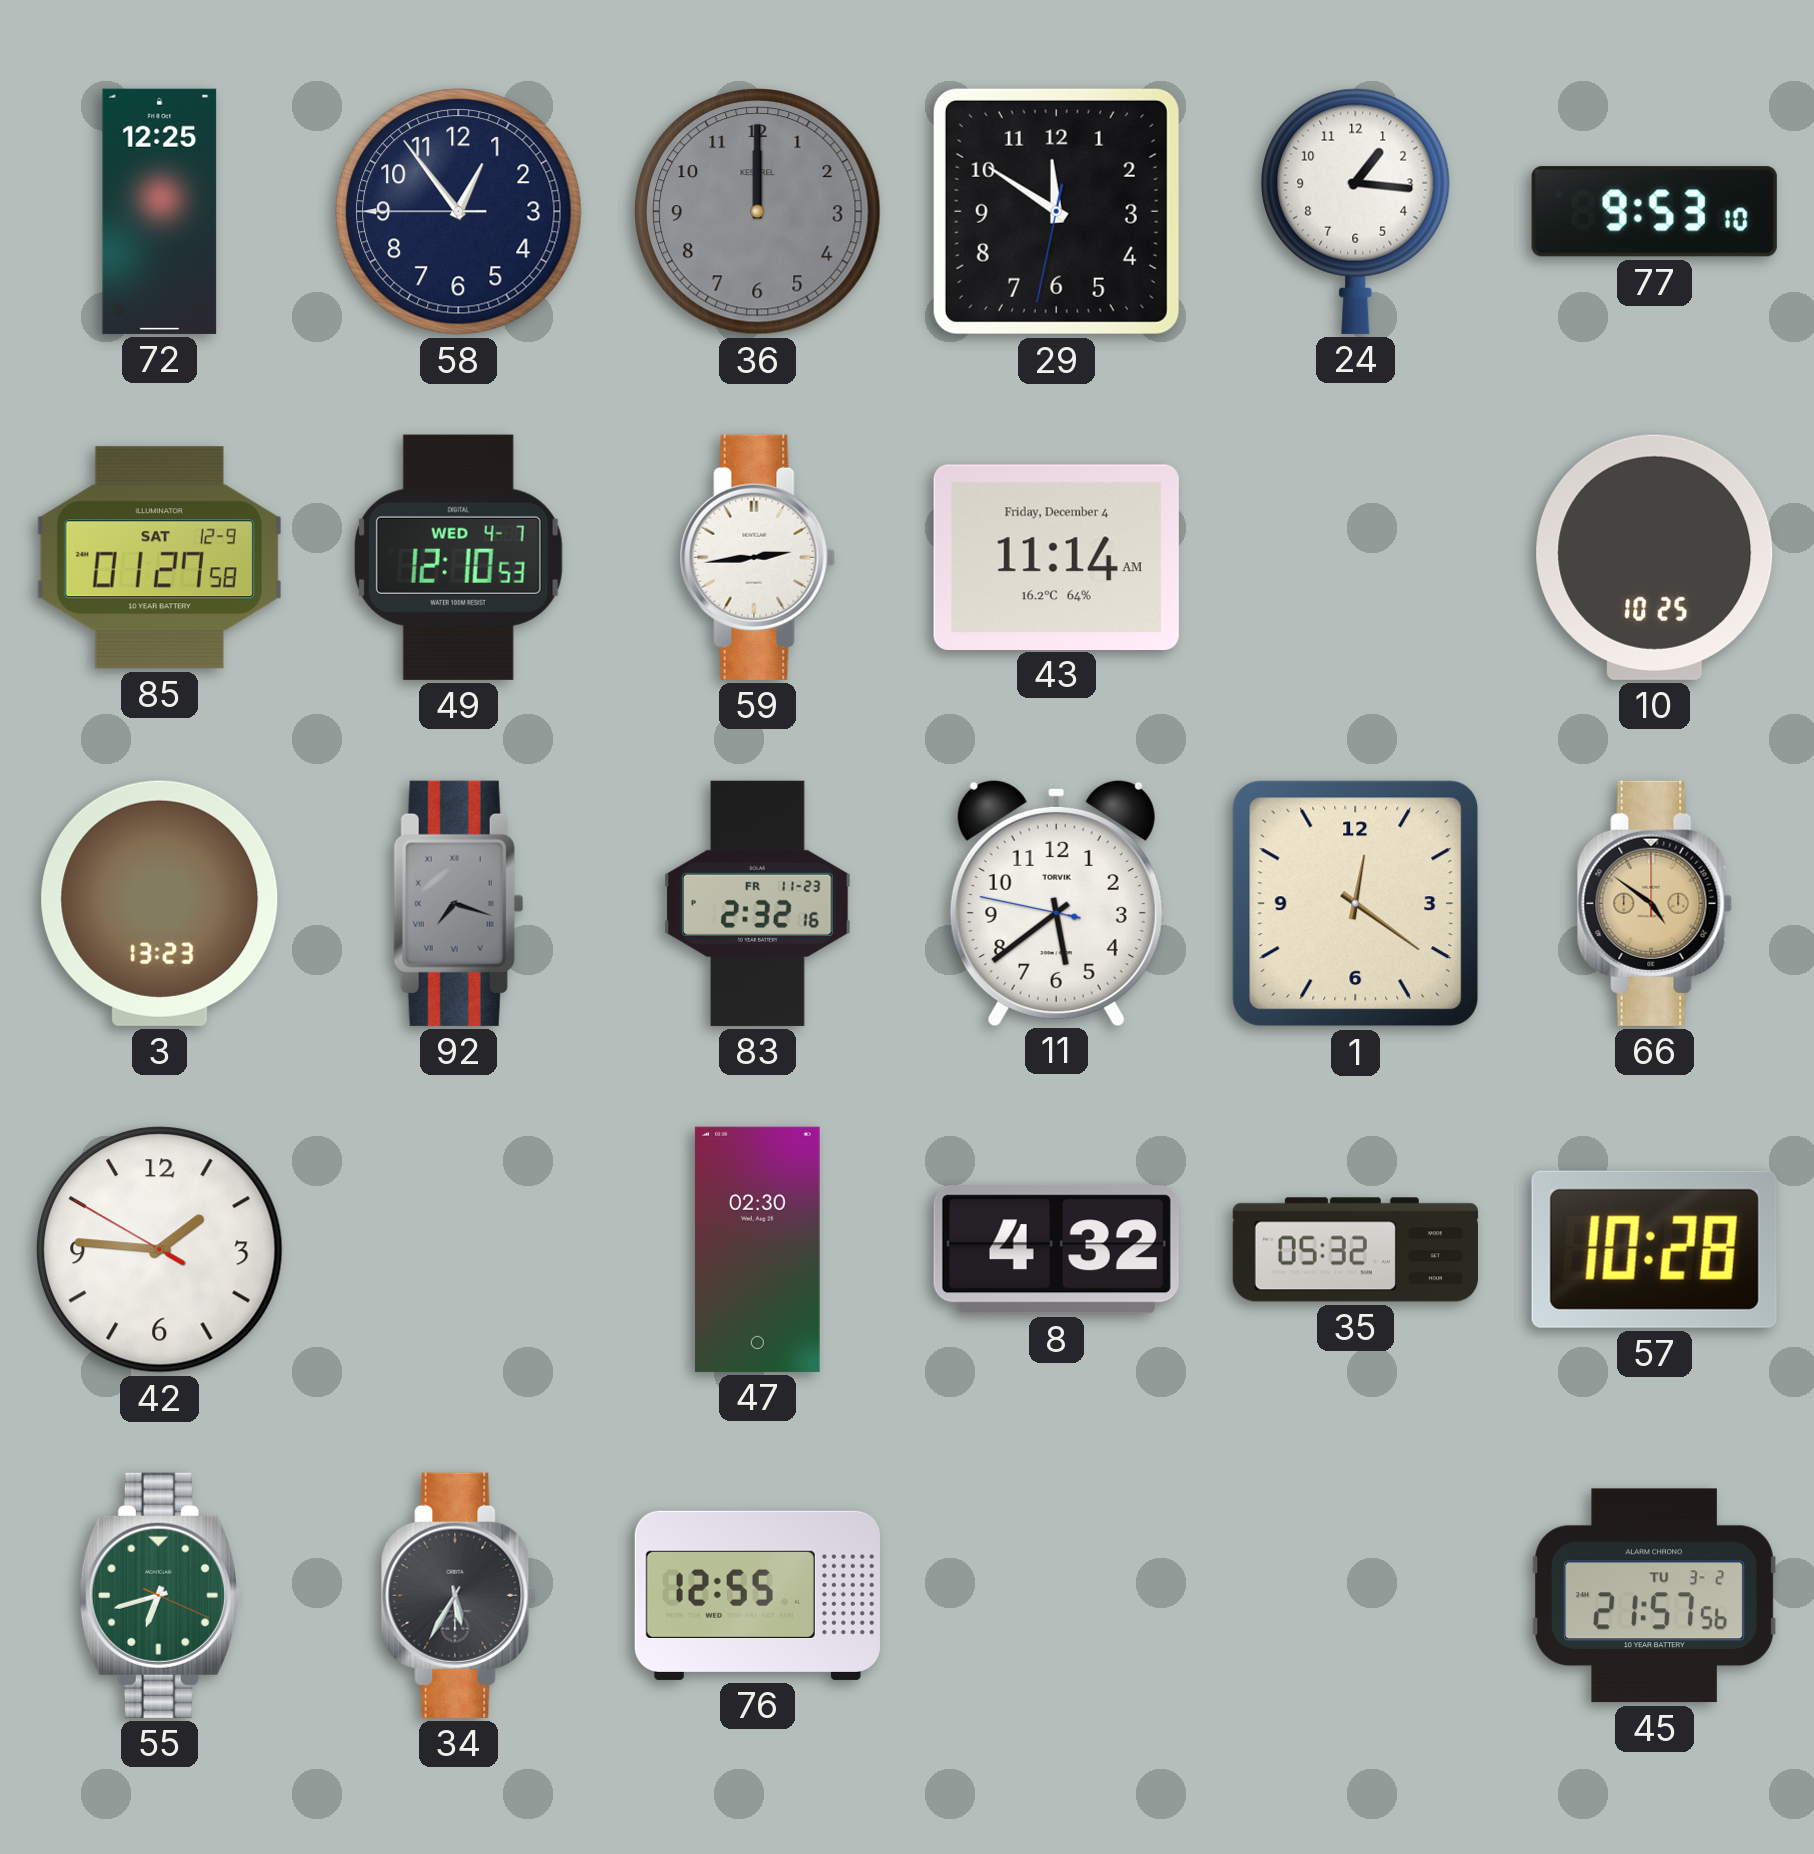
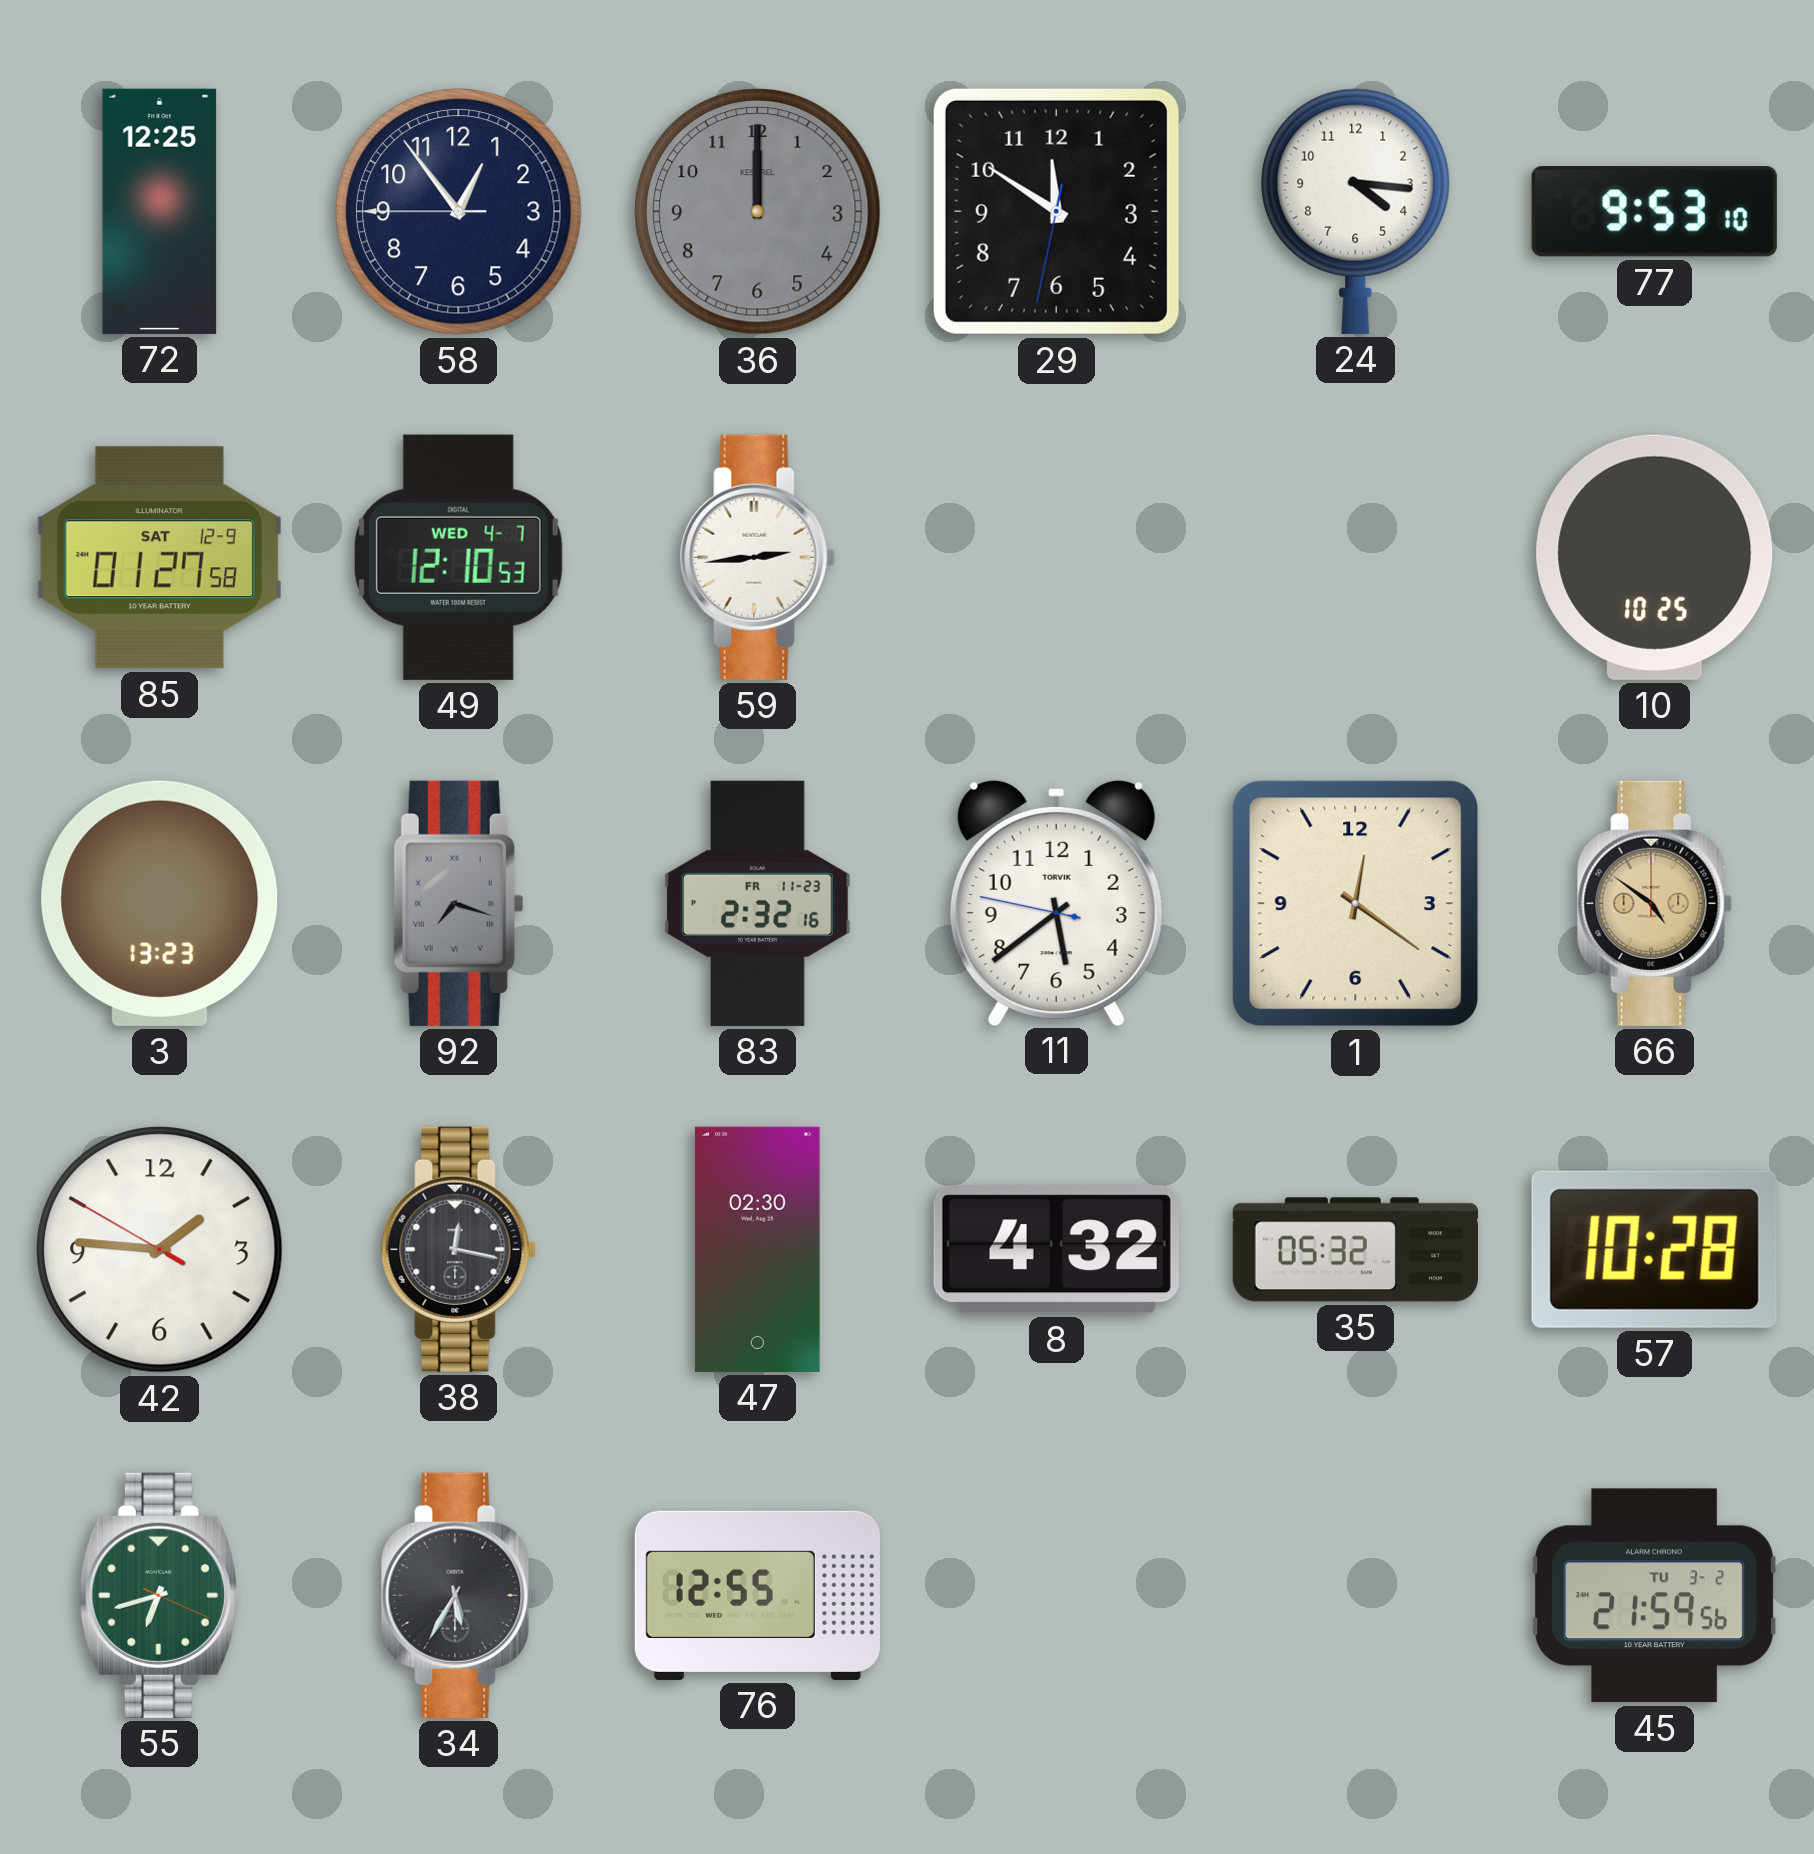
24: 1:16 -> 4:16
43: 11:14 -> none
38: none -> 12:17
45: 21:57 -> 21:59
